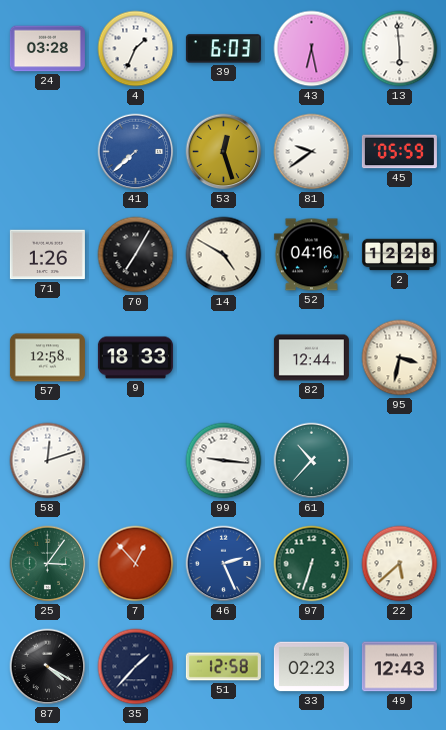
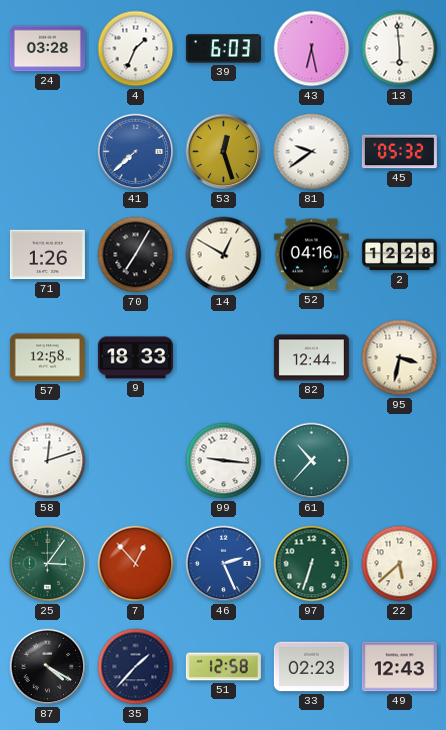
45: 05:59 -> 05:32
14: 4:50 -> 12:50
